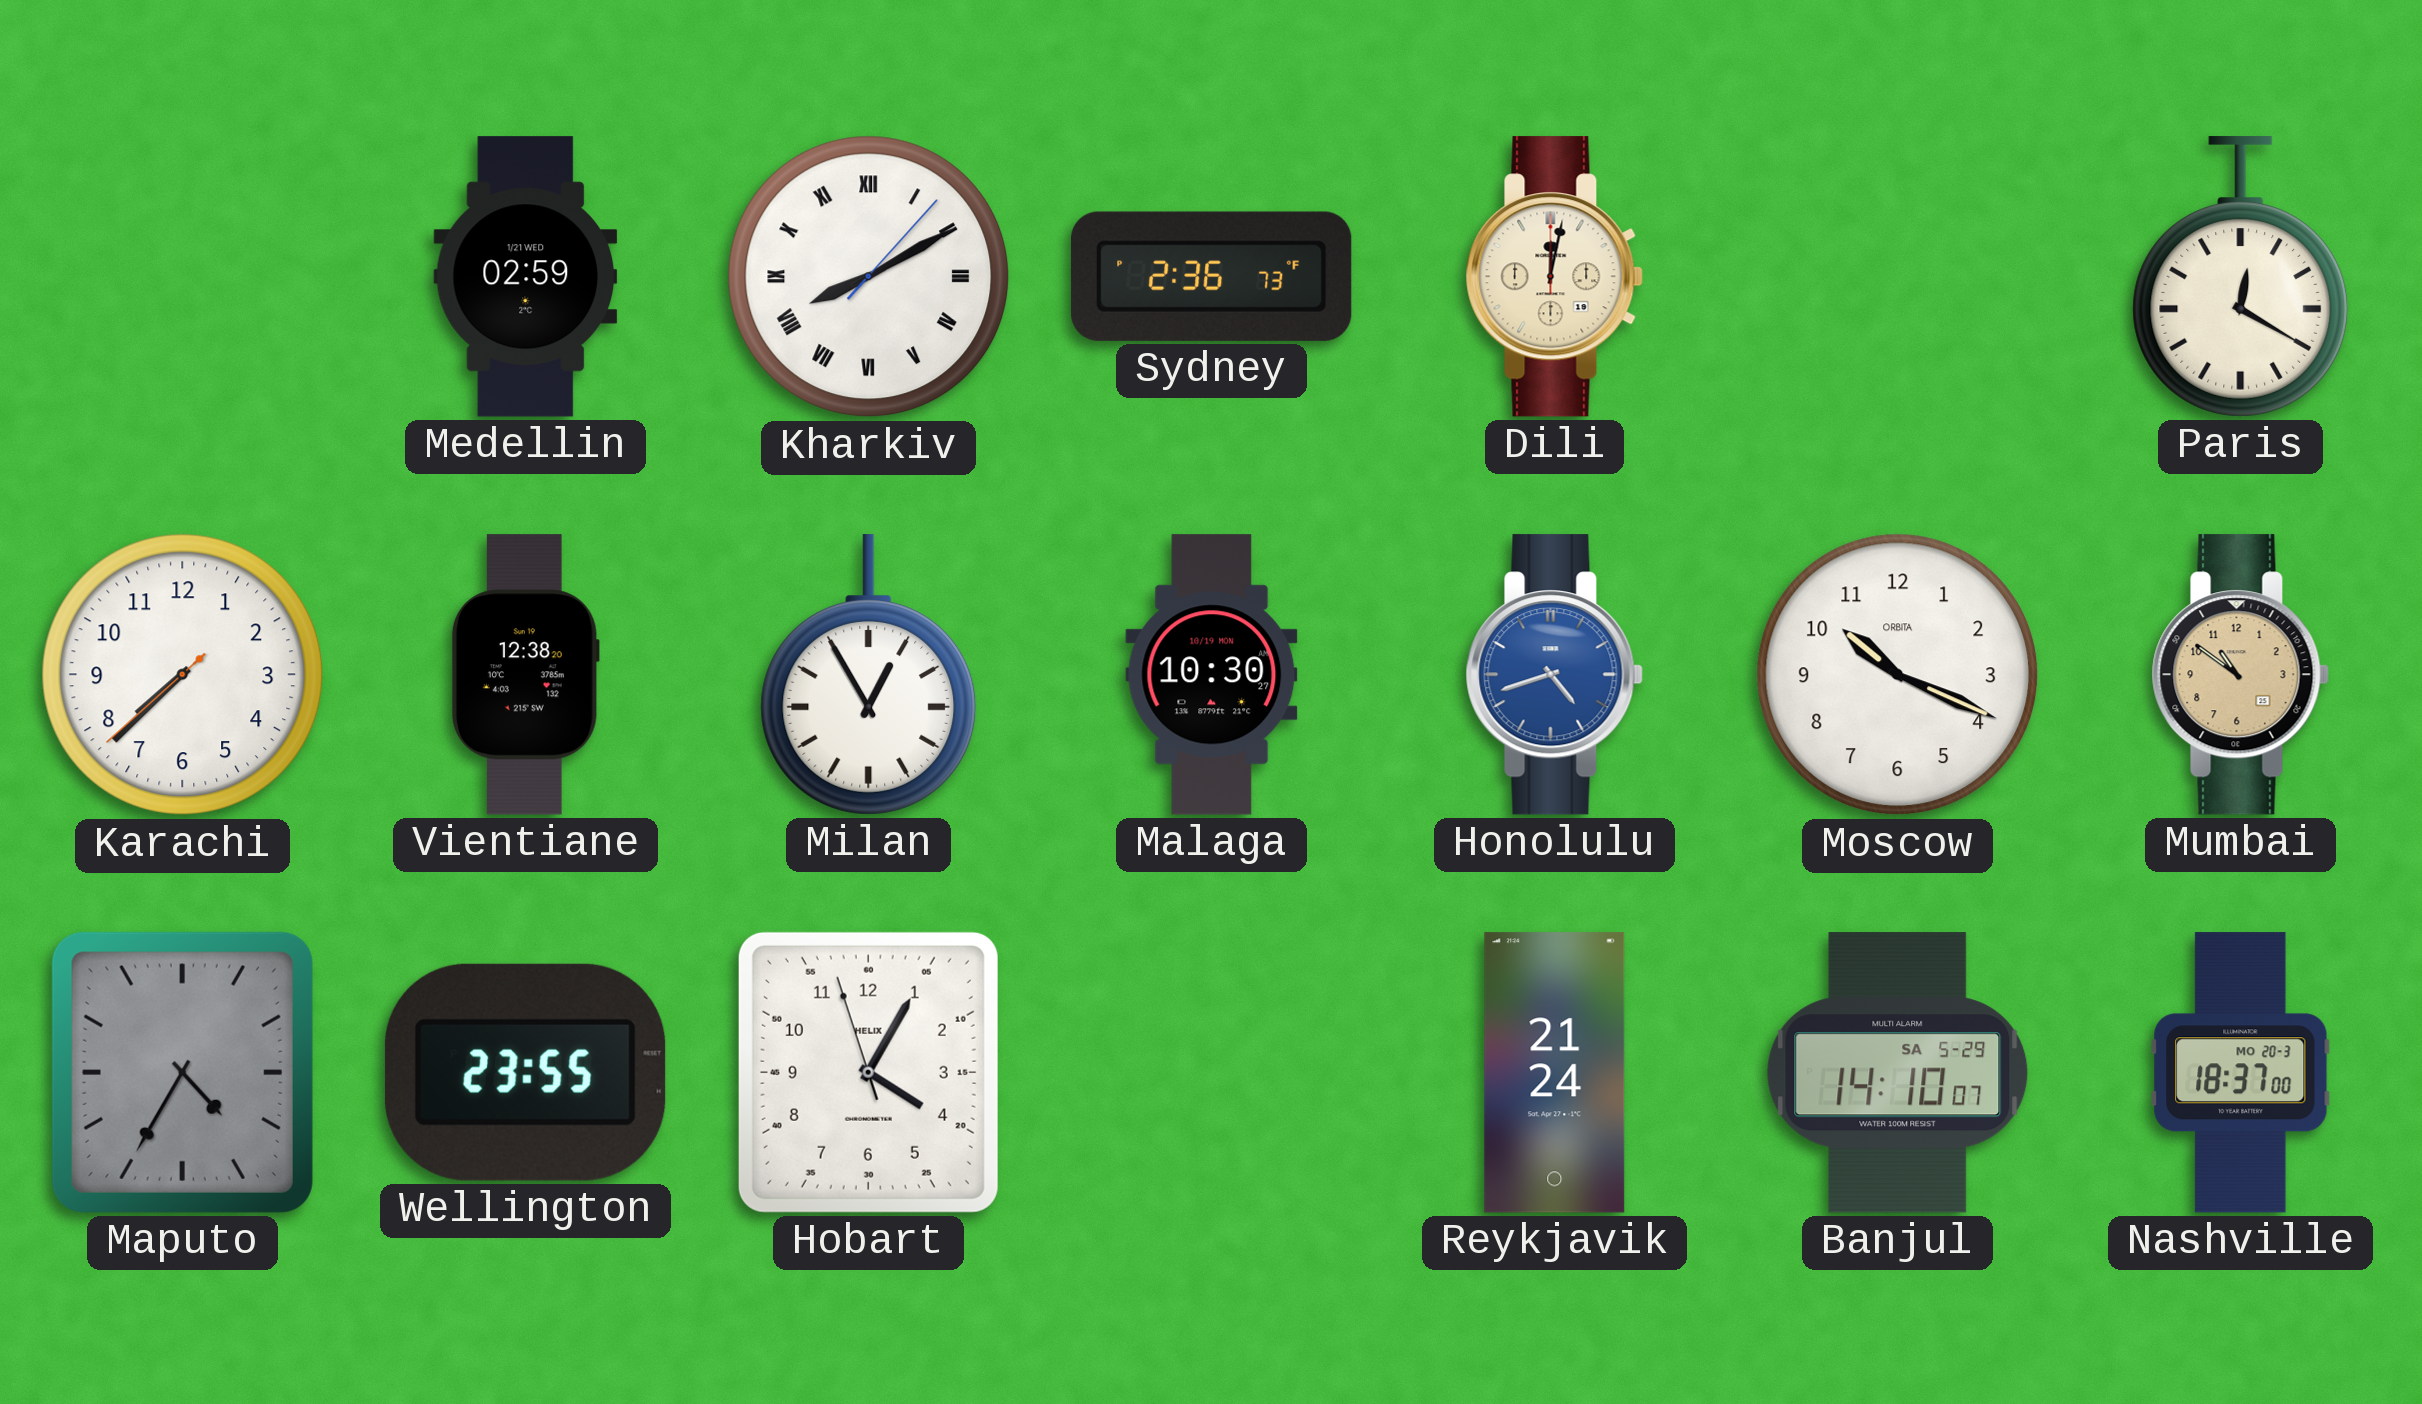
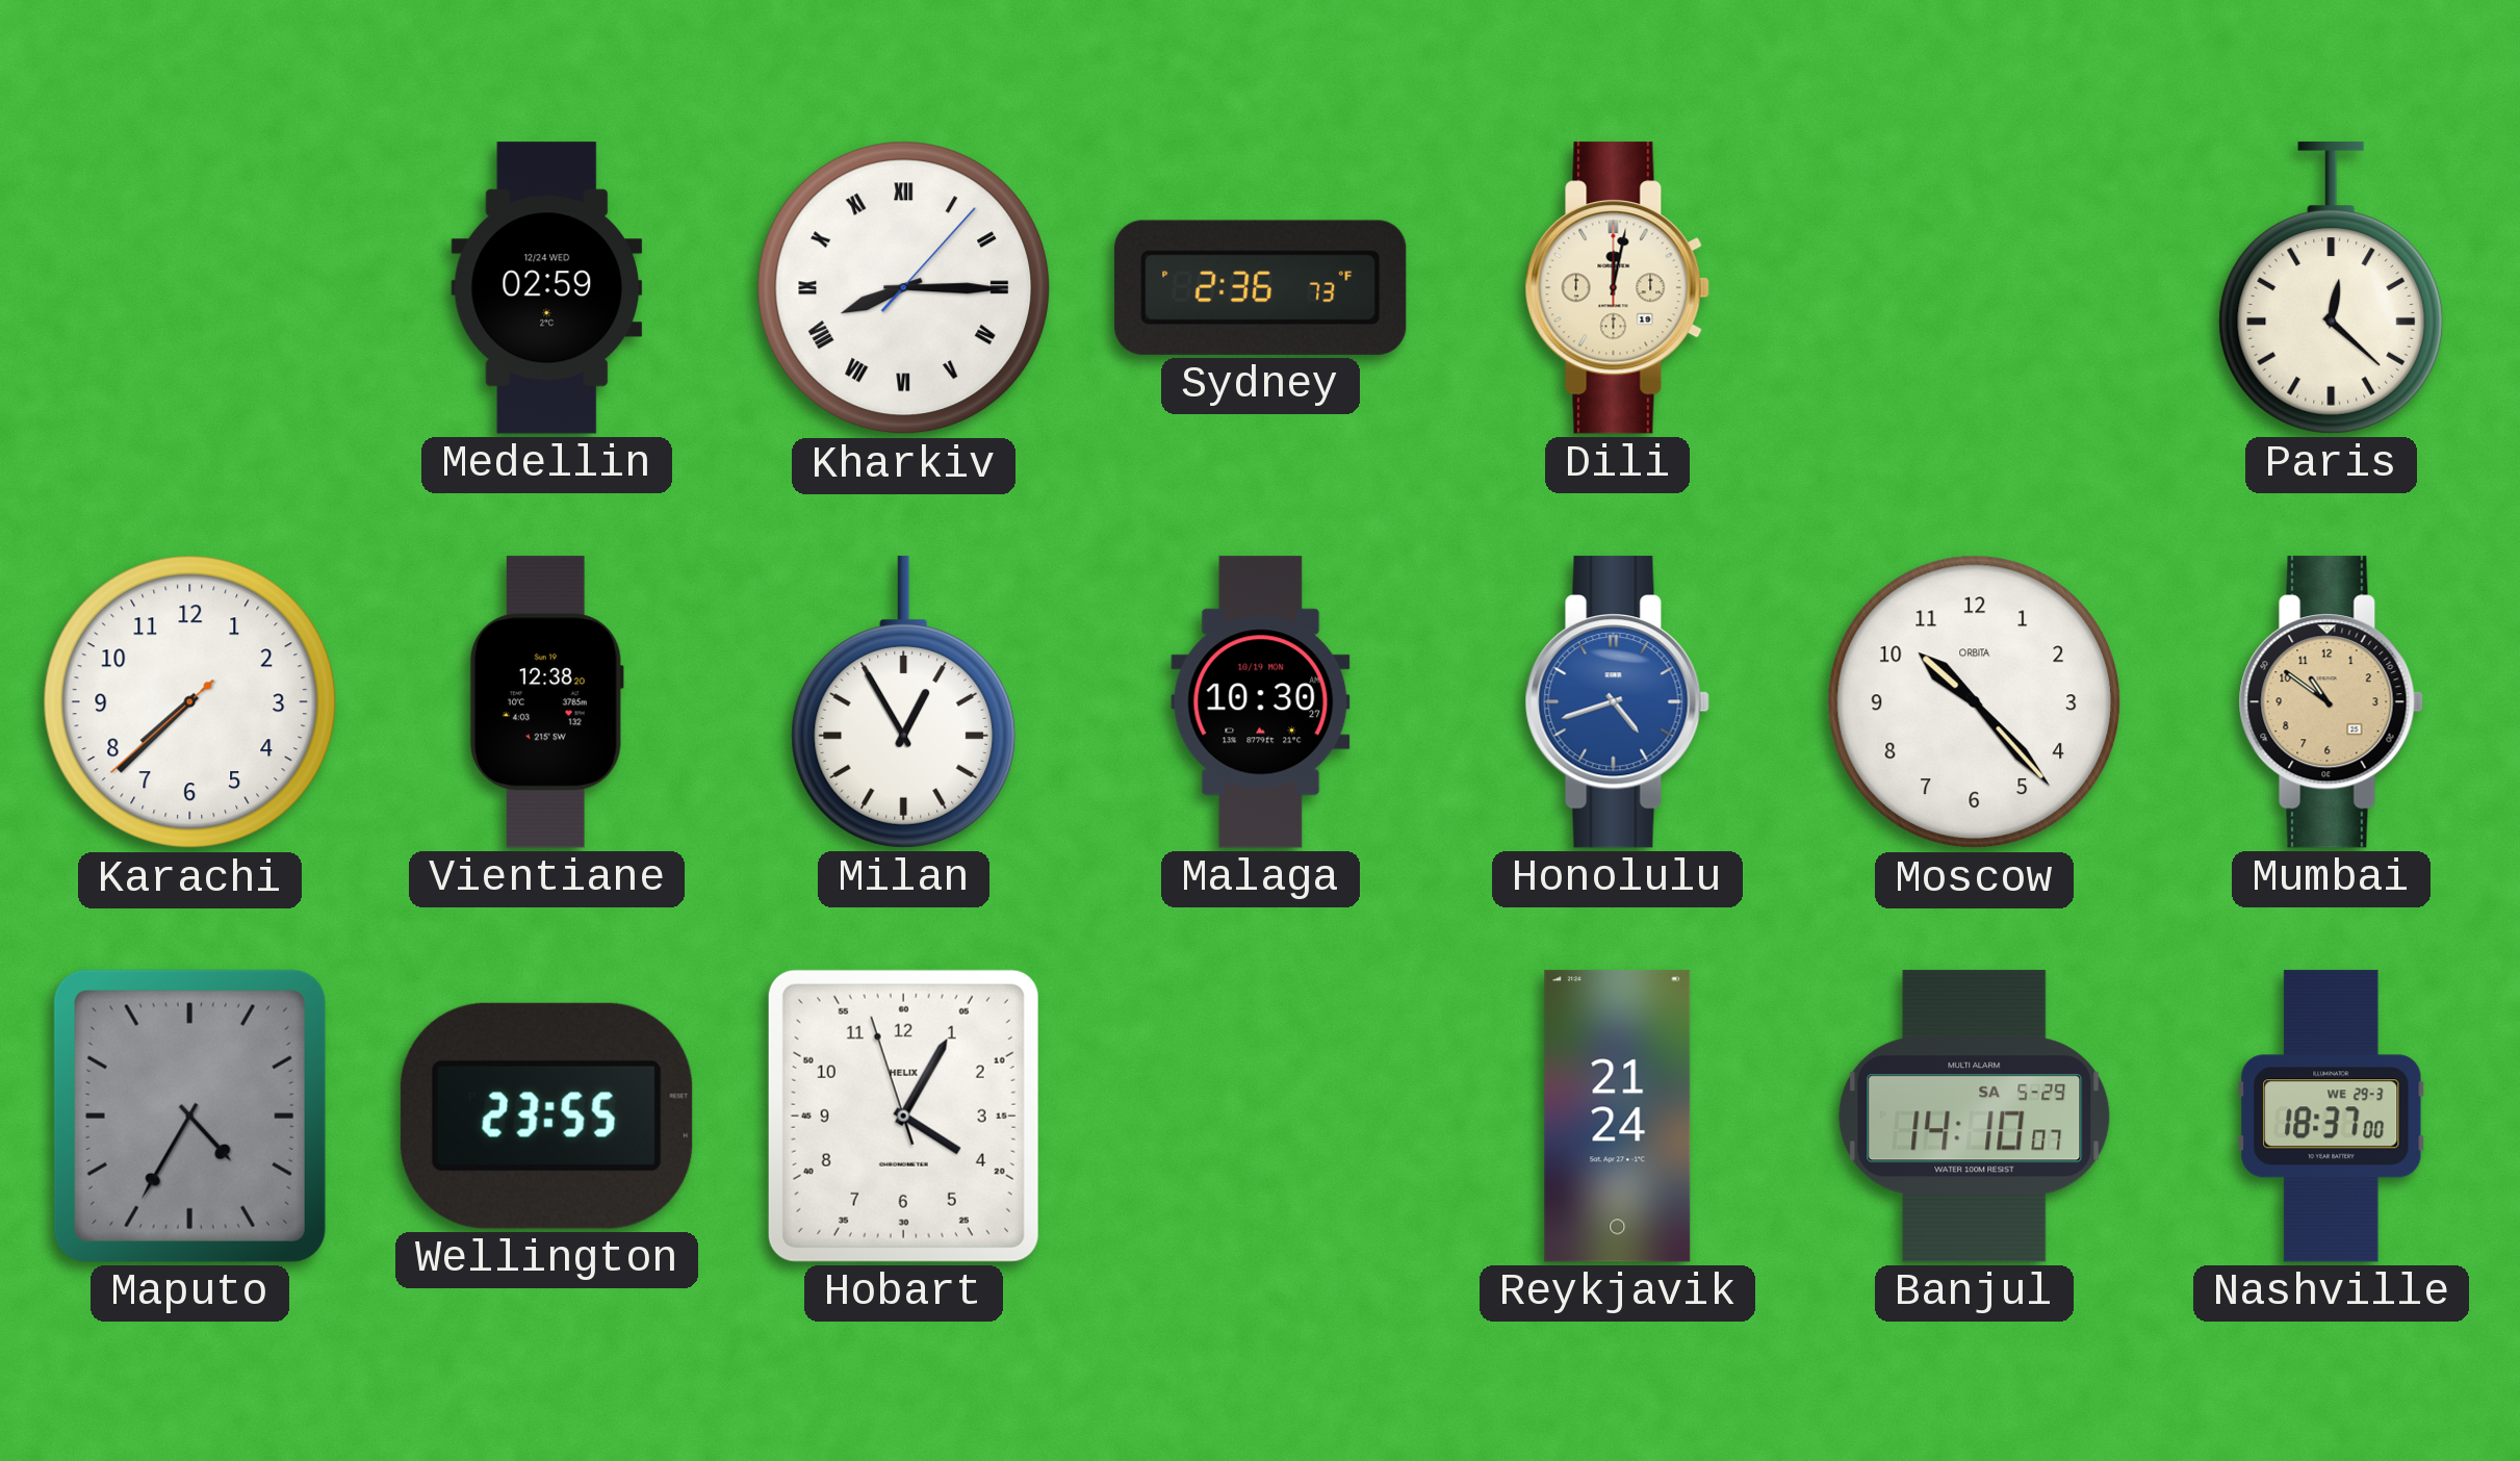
Medellin date: 1/21 WED -> 12/24 WED
Kharkiv: 8:10 -> 8:15
Paris: 12:20 -> 12:22
Moscow: 10:19 -> 10:23
Nashville date: MO 20-3 -> WE 29-3
